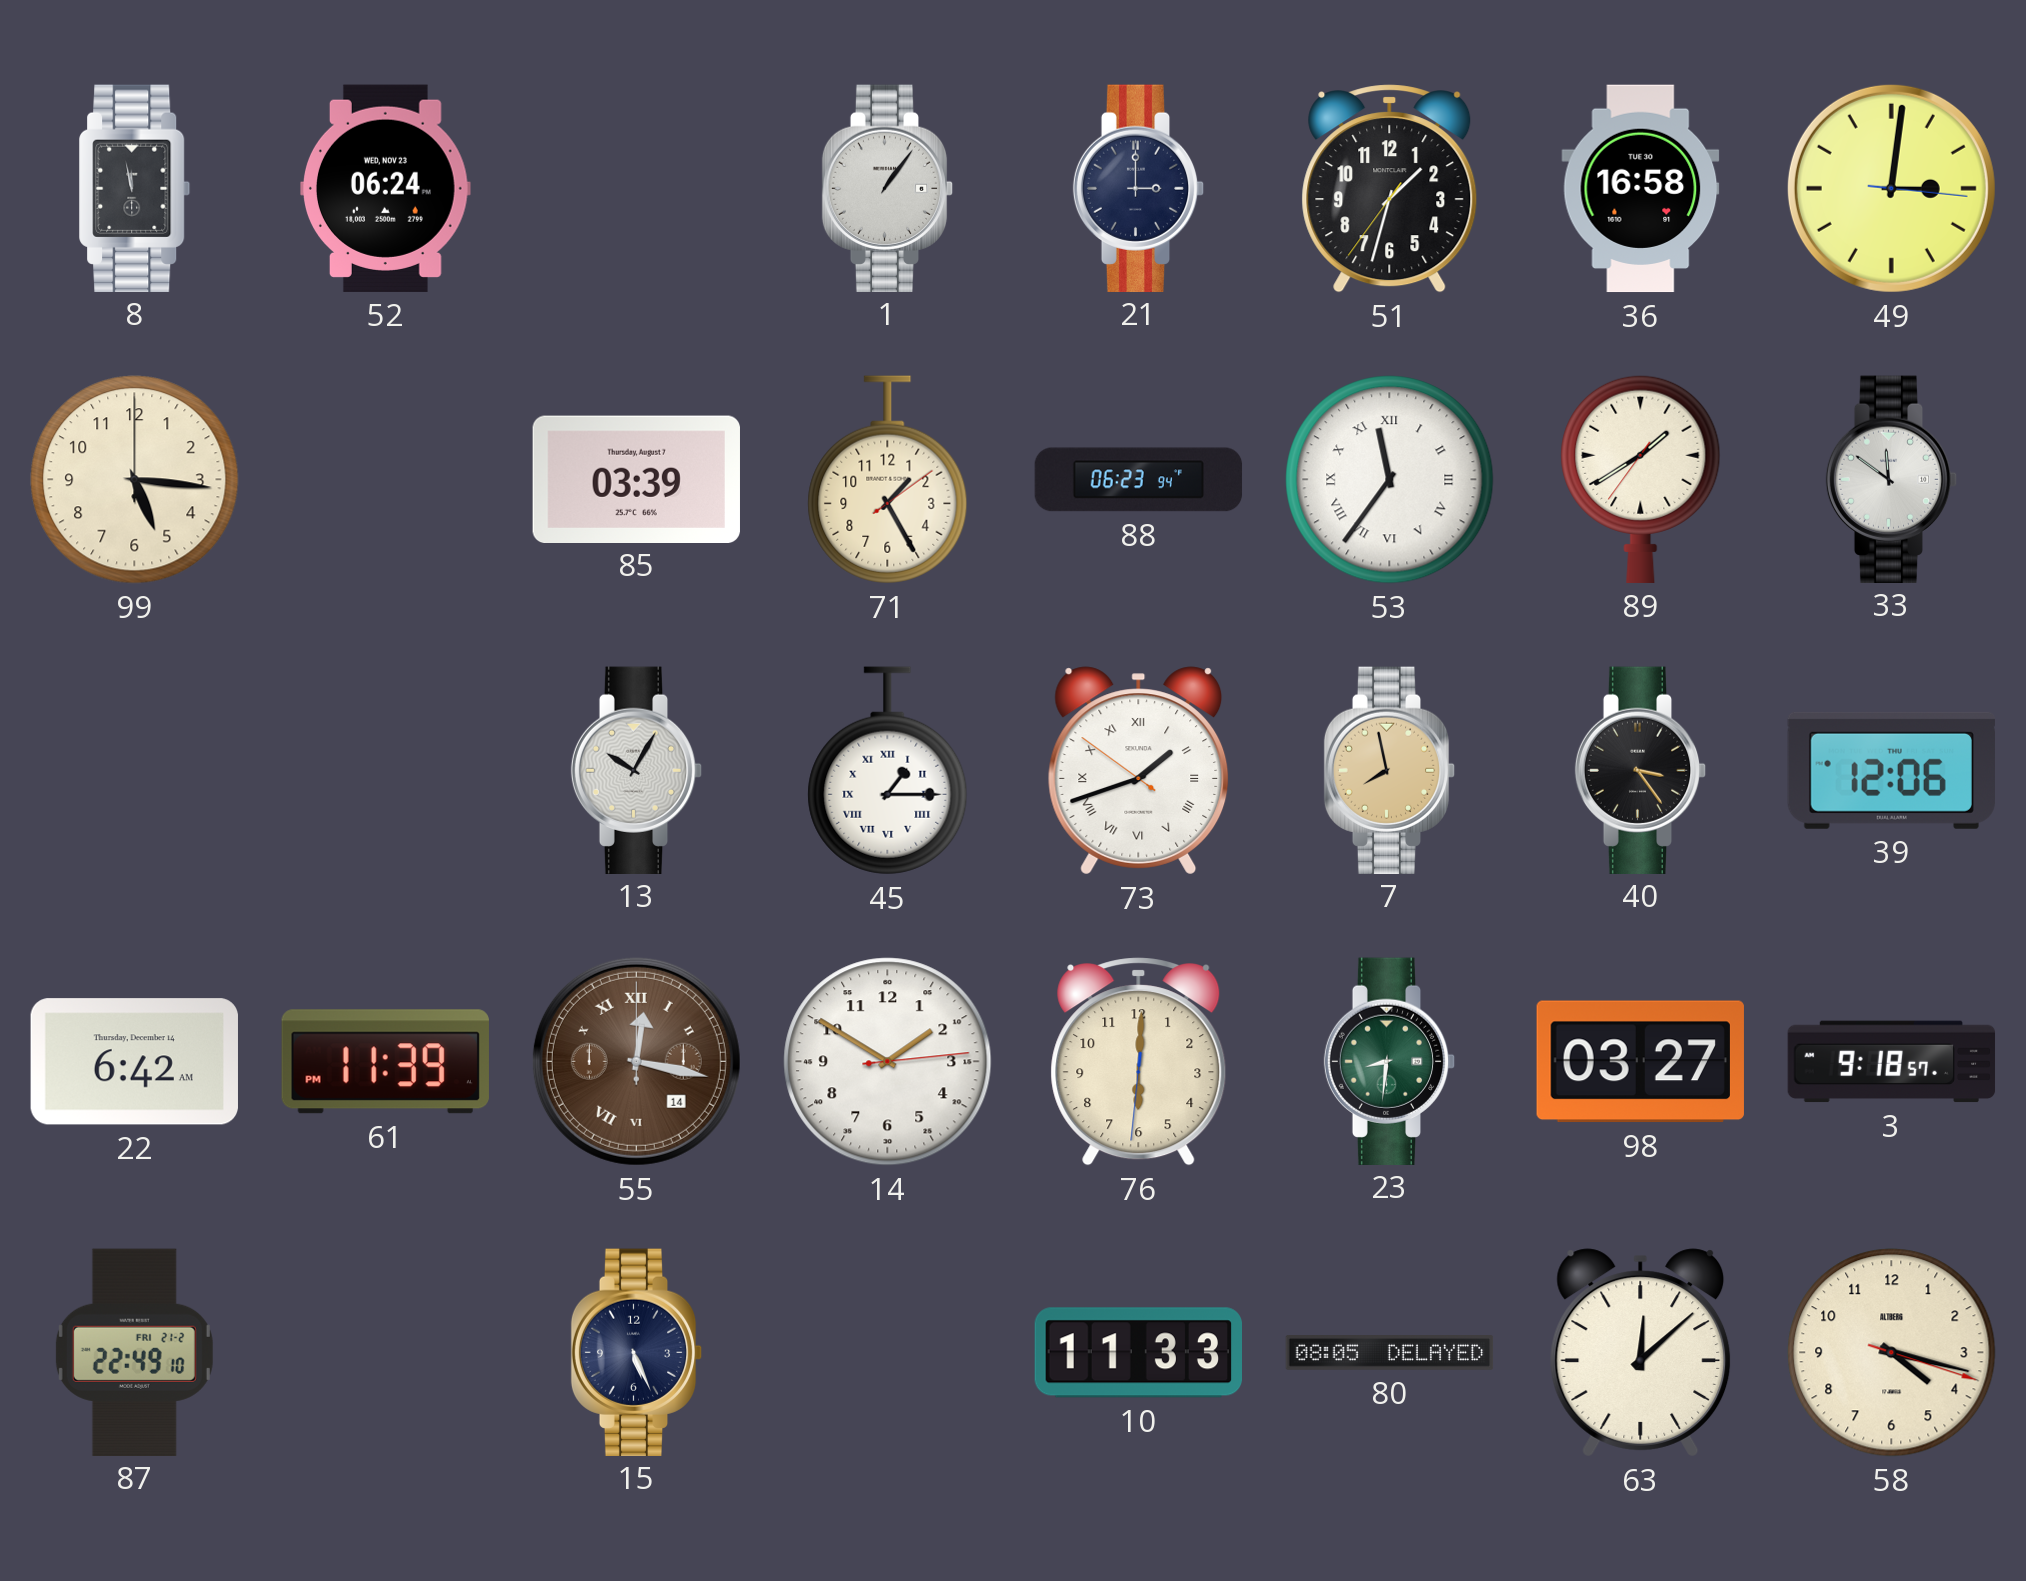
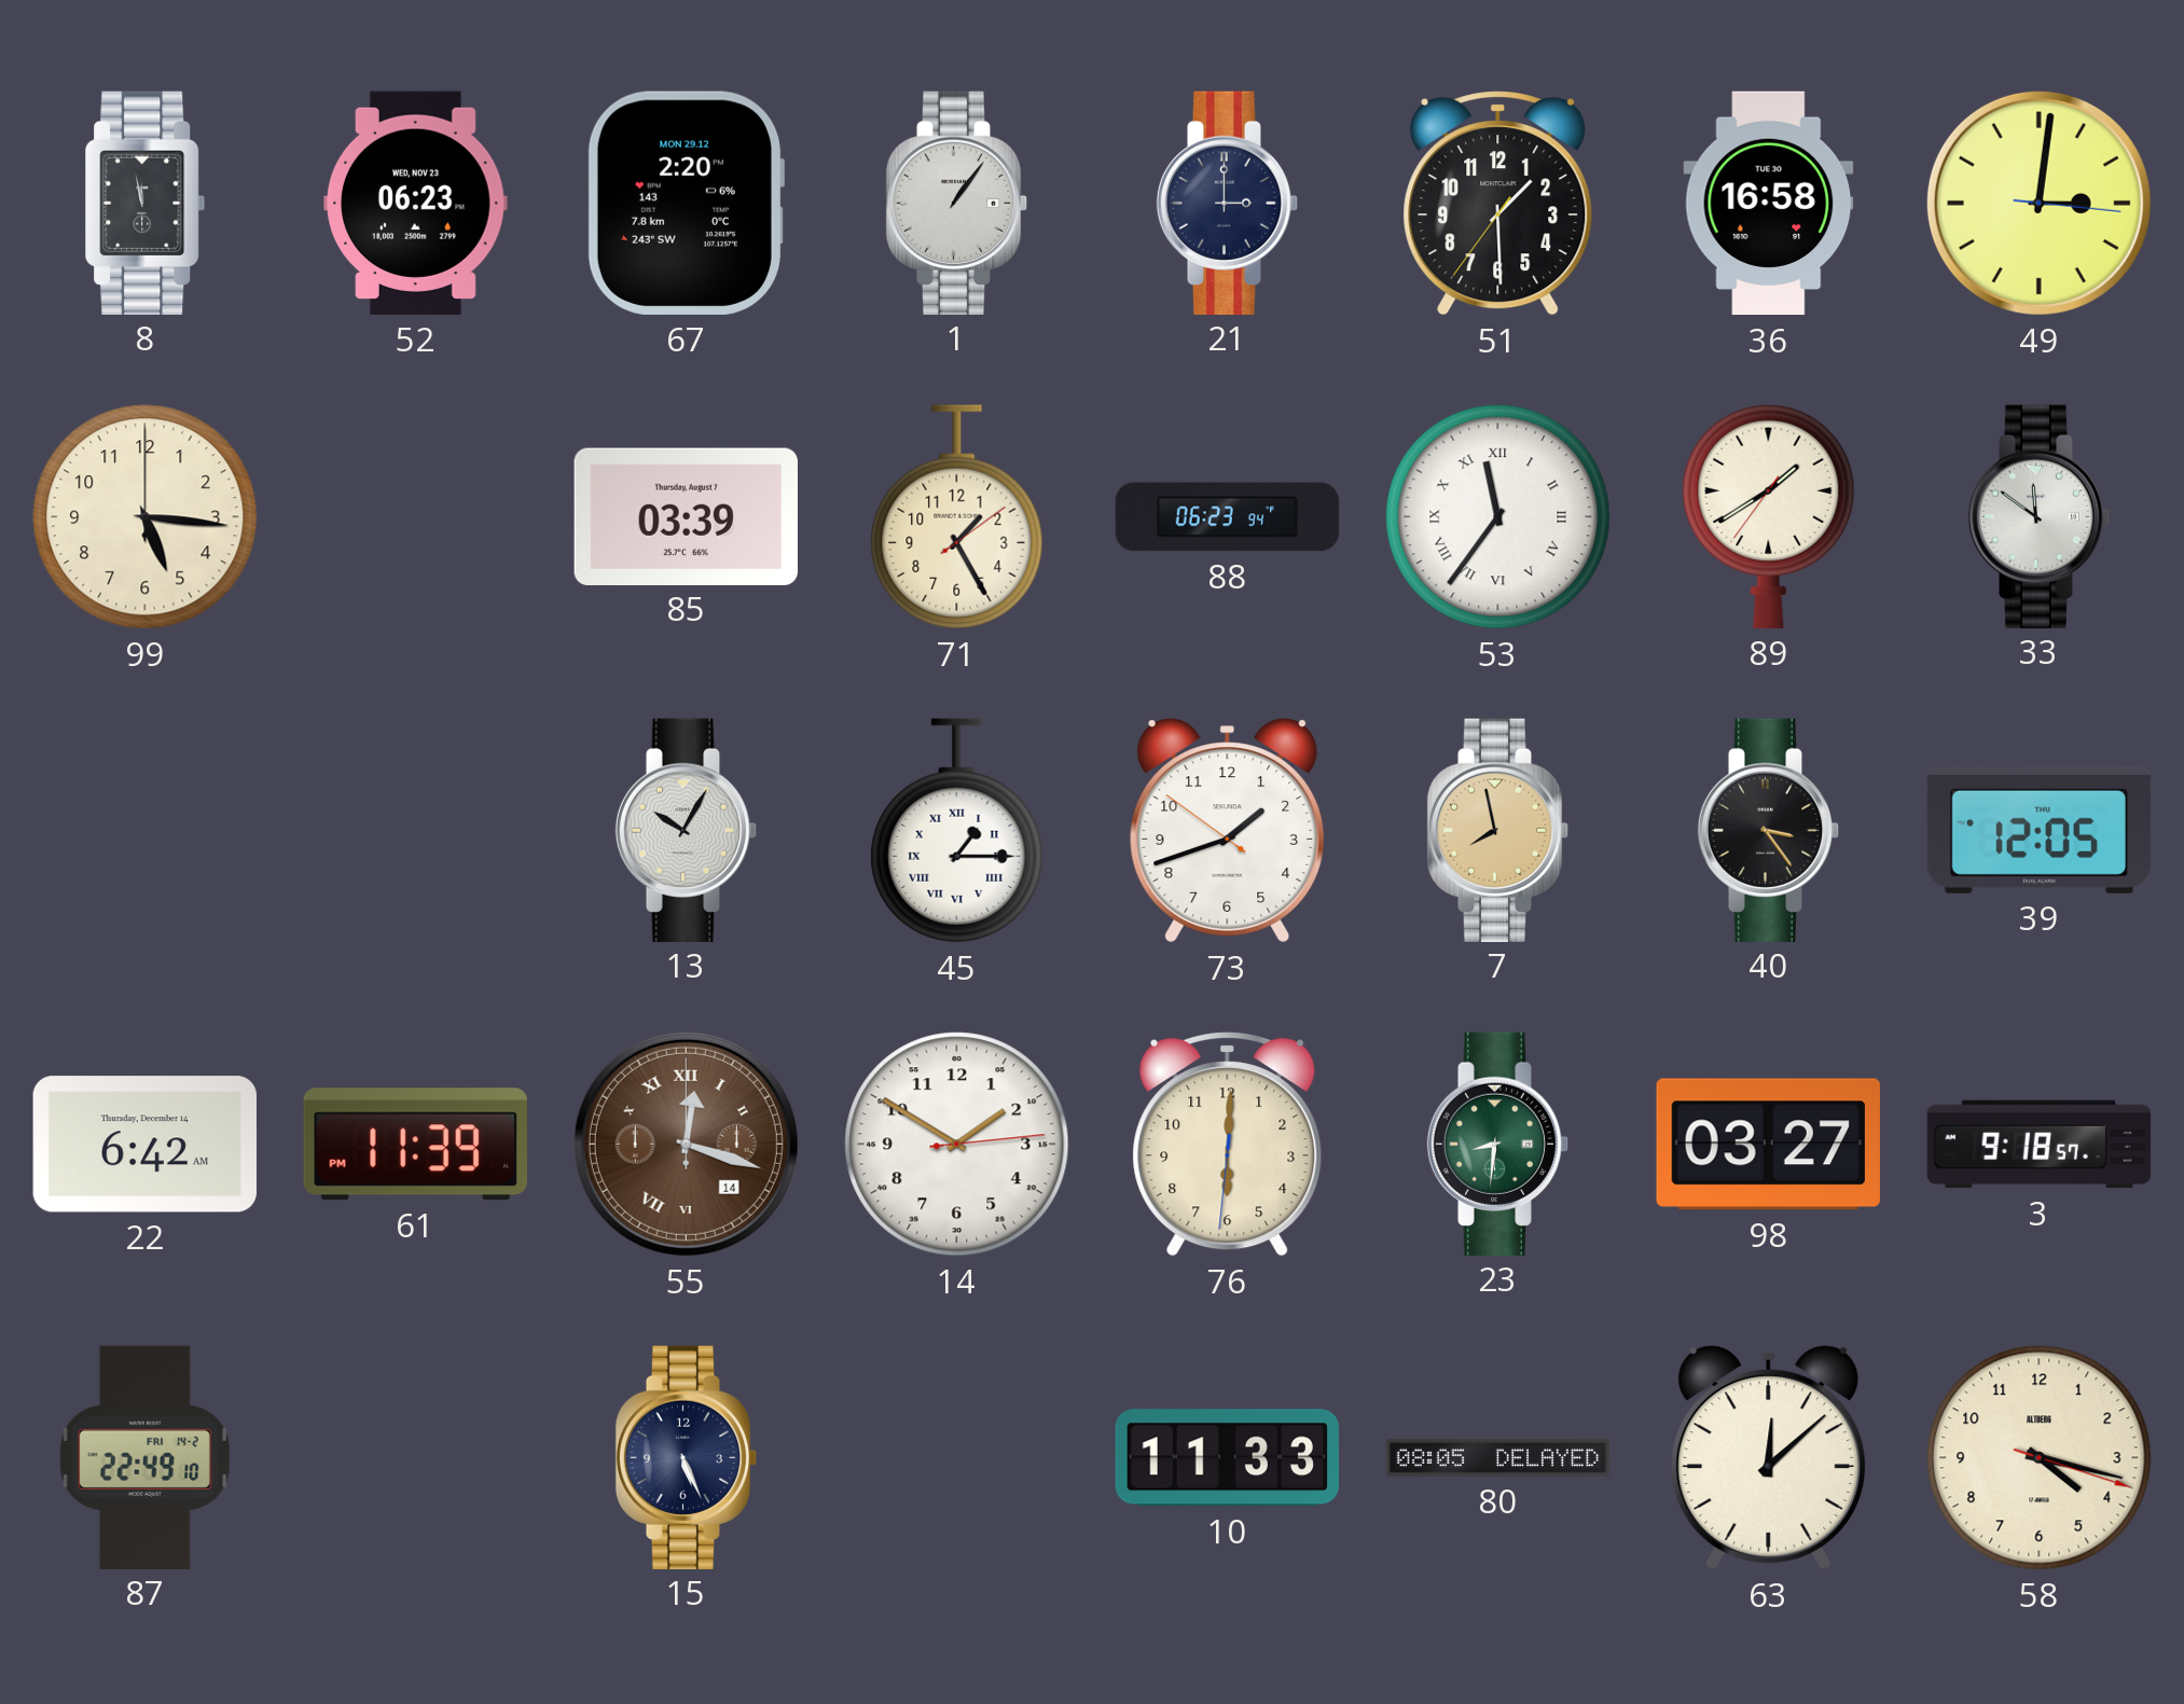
52: 06:24 -> 06:23
67: none -> 2:20
51: 1:32 -> 1:29
73 numerals: Roman -> Arabic
39: 12:06 -> 12:05
55: 12:17 -> 12:18
87 date: FRI 21-2 -> FRI 14-2
